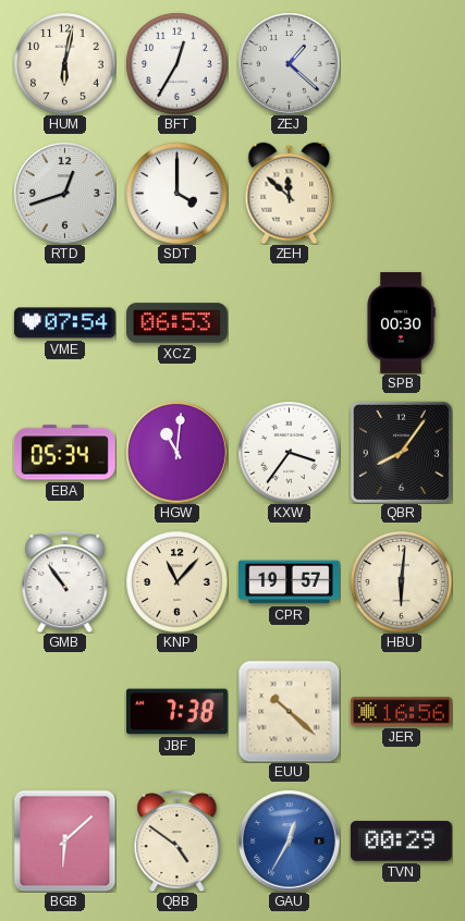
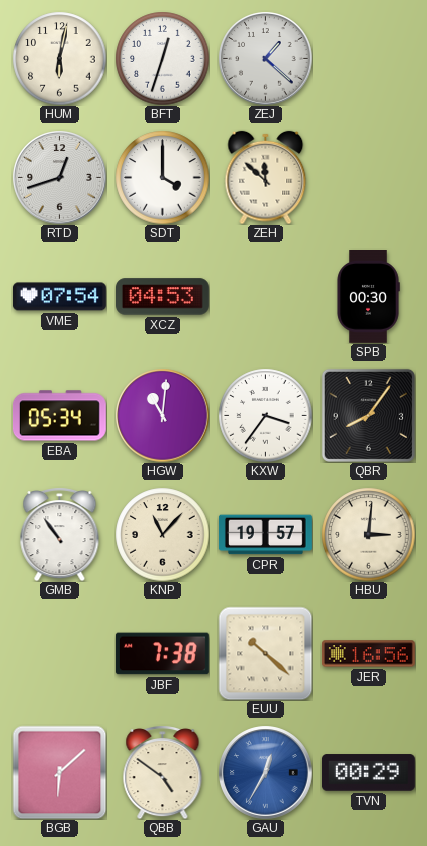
BFT: 12:35 -> 12:33
XCZ: 06:53 -> 04:53
HBU: 6:01 -> 3:01
